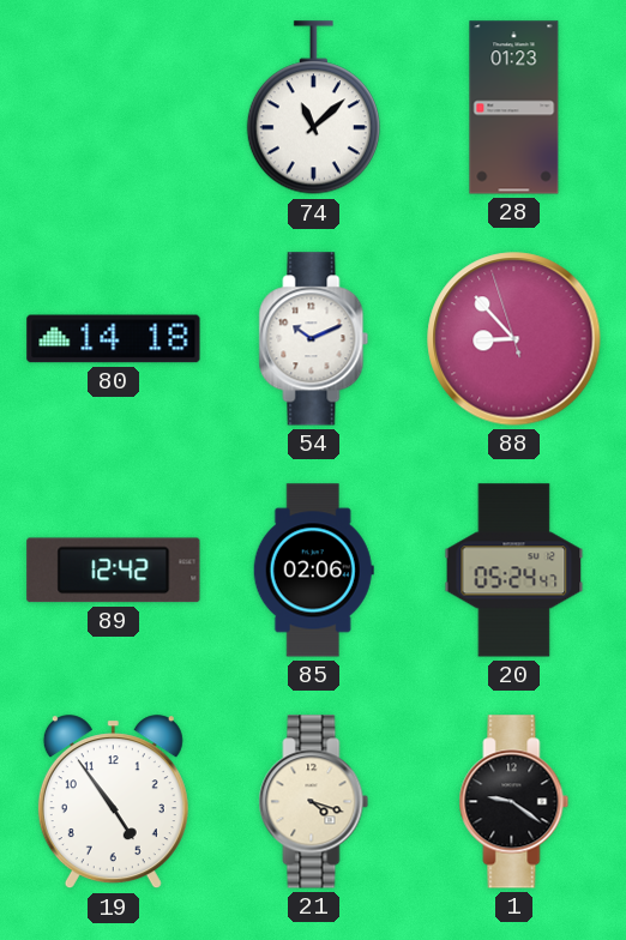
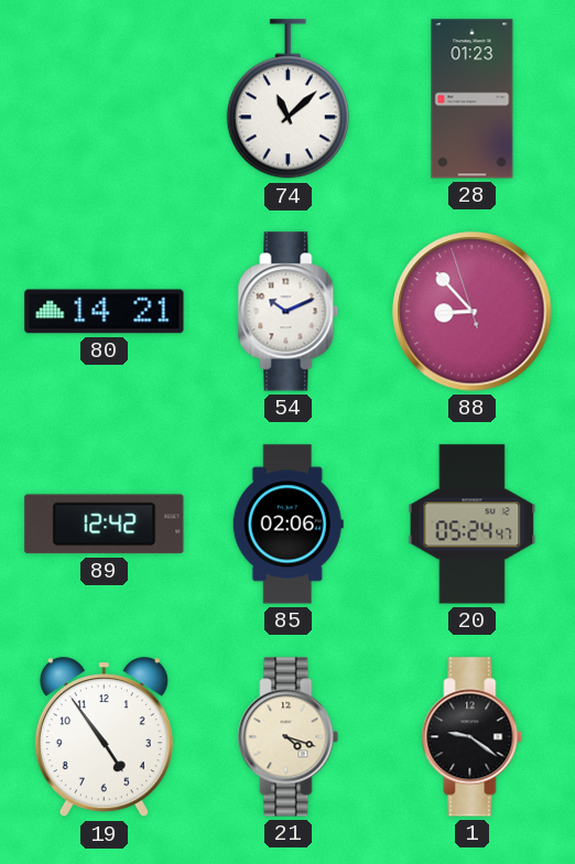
80: 14:18 -> 14:21
